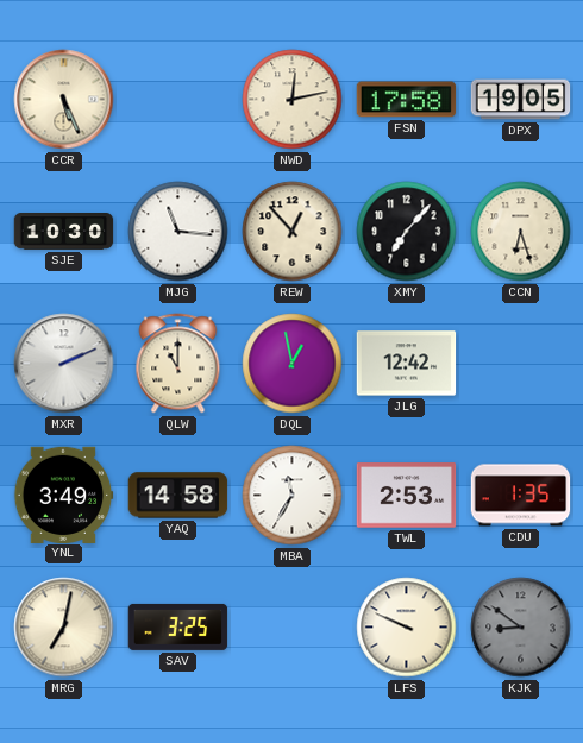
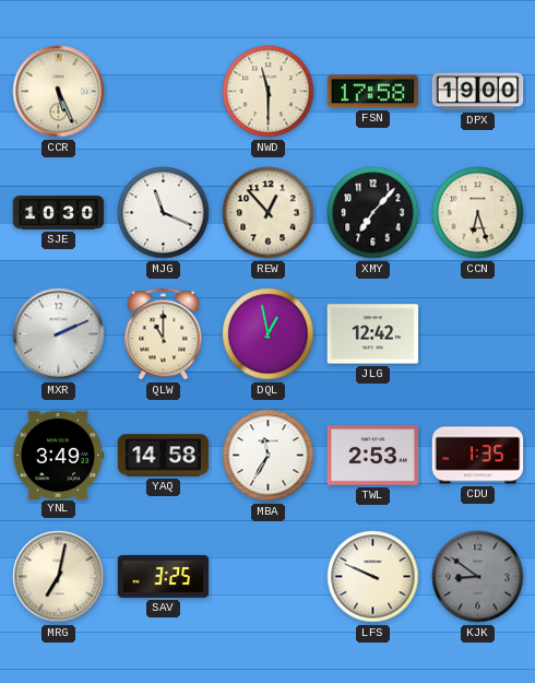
NWD: 12:13 -> 11:30
DPX: 19:05 -> 19:00
MJG: 11:16 -> 11:19
